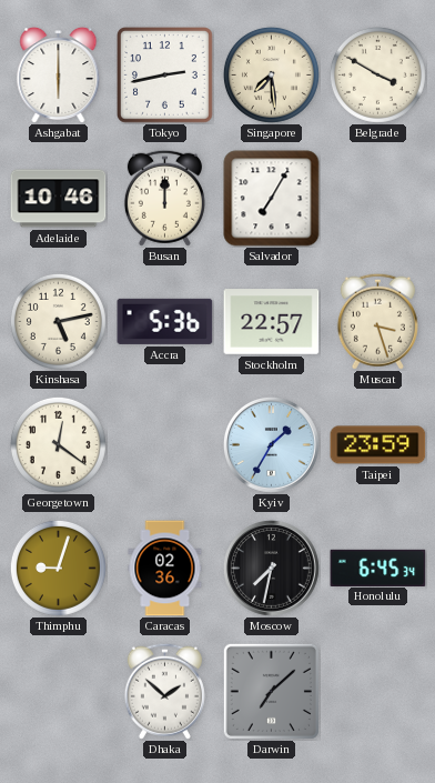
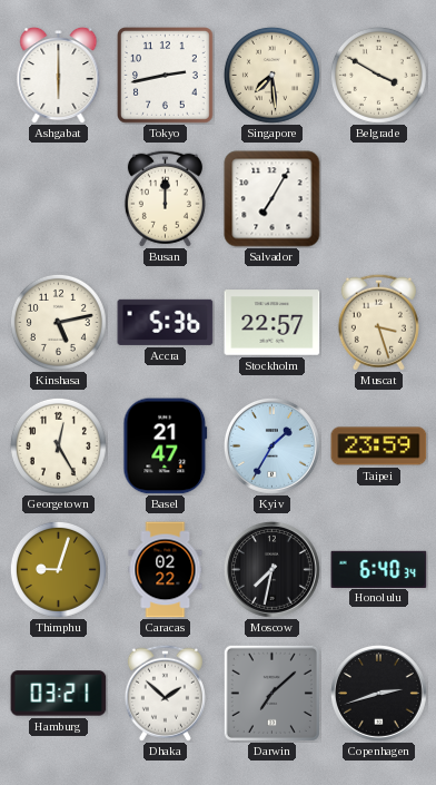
Adelaide: 10:46 -> none
Georgetown: 12:21 -> 12:25
Basel: none -> 21:47
Caracas: 02:36 -> 02:22
Honolulu: 6:45 -> 6:40
Hamburg: none -> 03:21
Copenhagen: none -> 2:42
